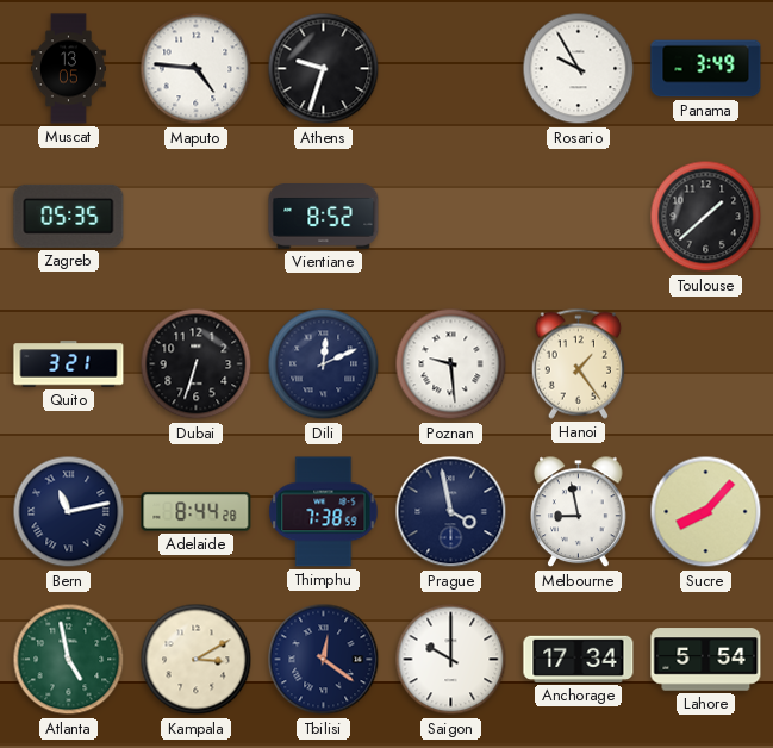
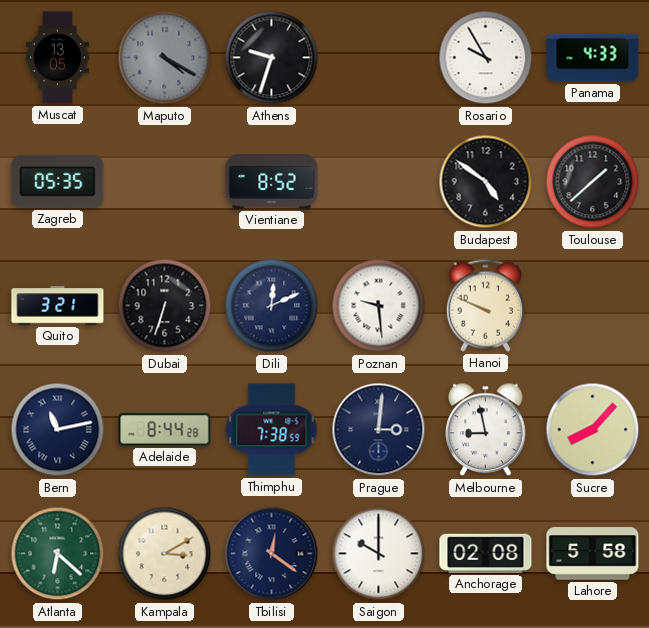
Maputo: 4:46 -> 4:20
Maputo dial: white -> grey
Panama: 3:49 -> 4:33
Budapest: none -> 4:51
Hanoi: 1:24 -> 9:49
Prague: 3:58 -> 3:01
Atlanta: 4:58 -> 6:22
Anchorage: 17:34 -> 02:08
Lahore: 5:54 -> 5:58
